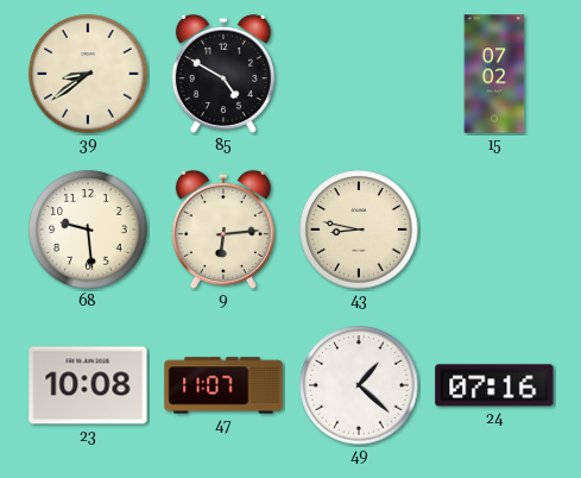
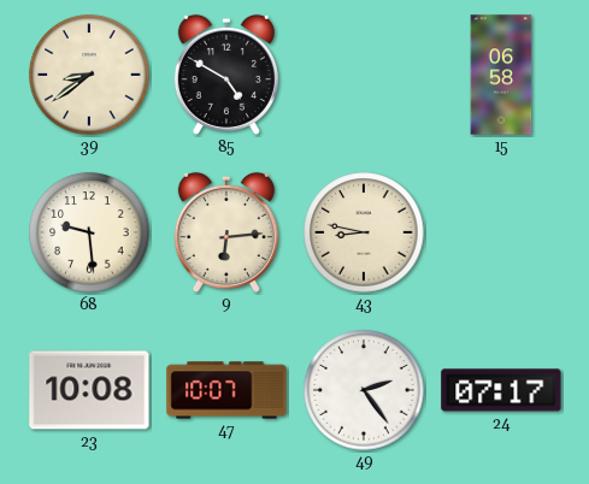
15: 07:02 -> 06:58
47: 11:07 -> 10:07
49: 1:22 -> 2:24
24: 07:16 -> 07:17
